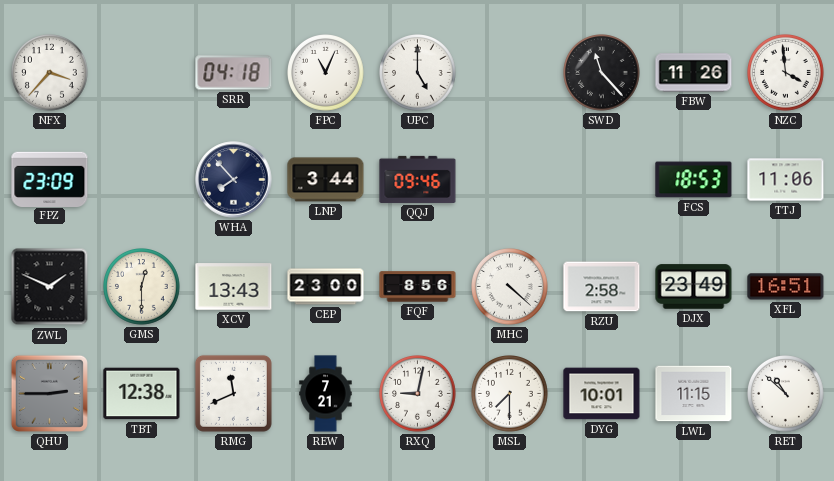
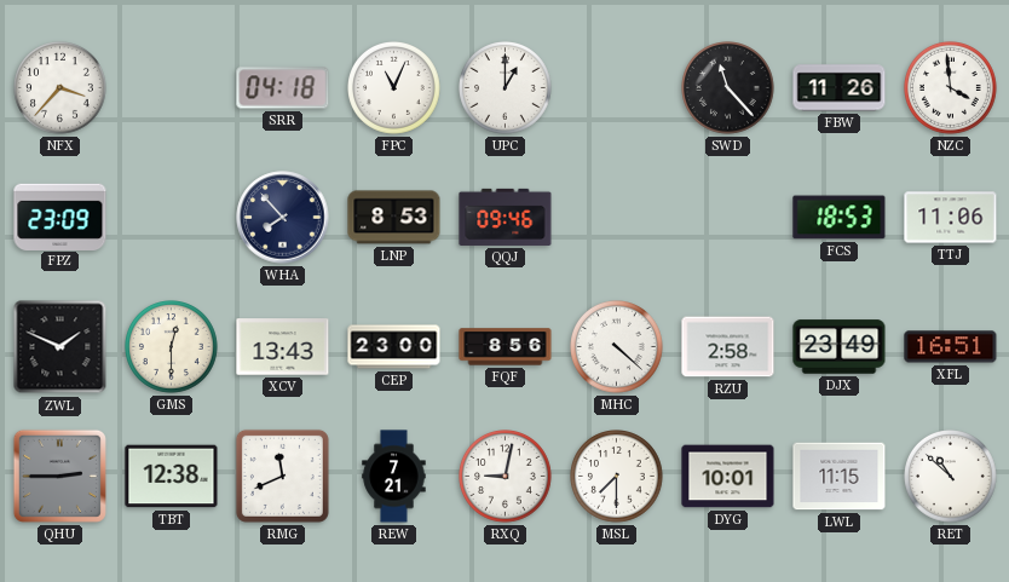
UPC: 5:00 -> 1:00
LNP: 3:44 -> 8:53
